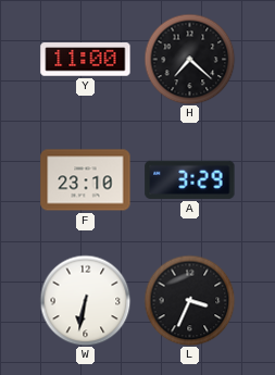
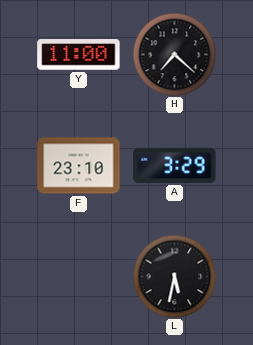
W: 6:32 -> none
L: 3:34 -> 5:32
